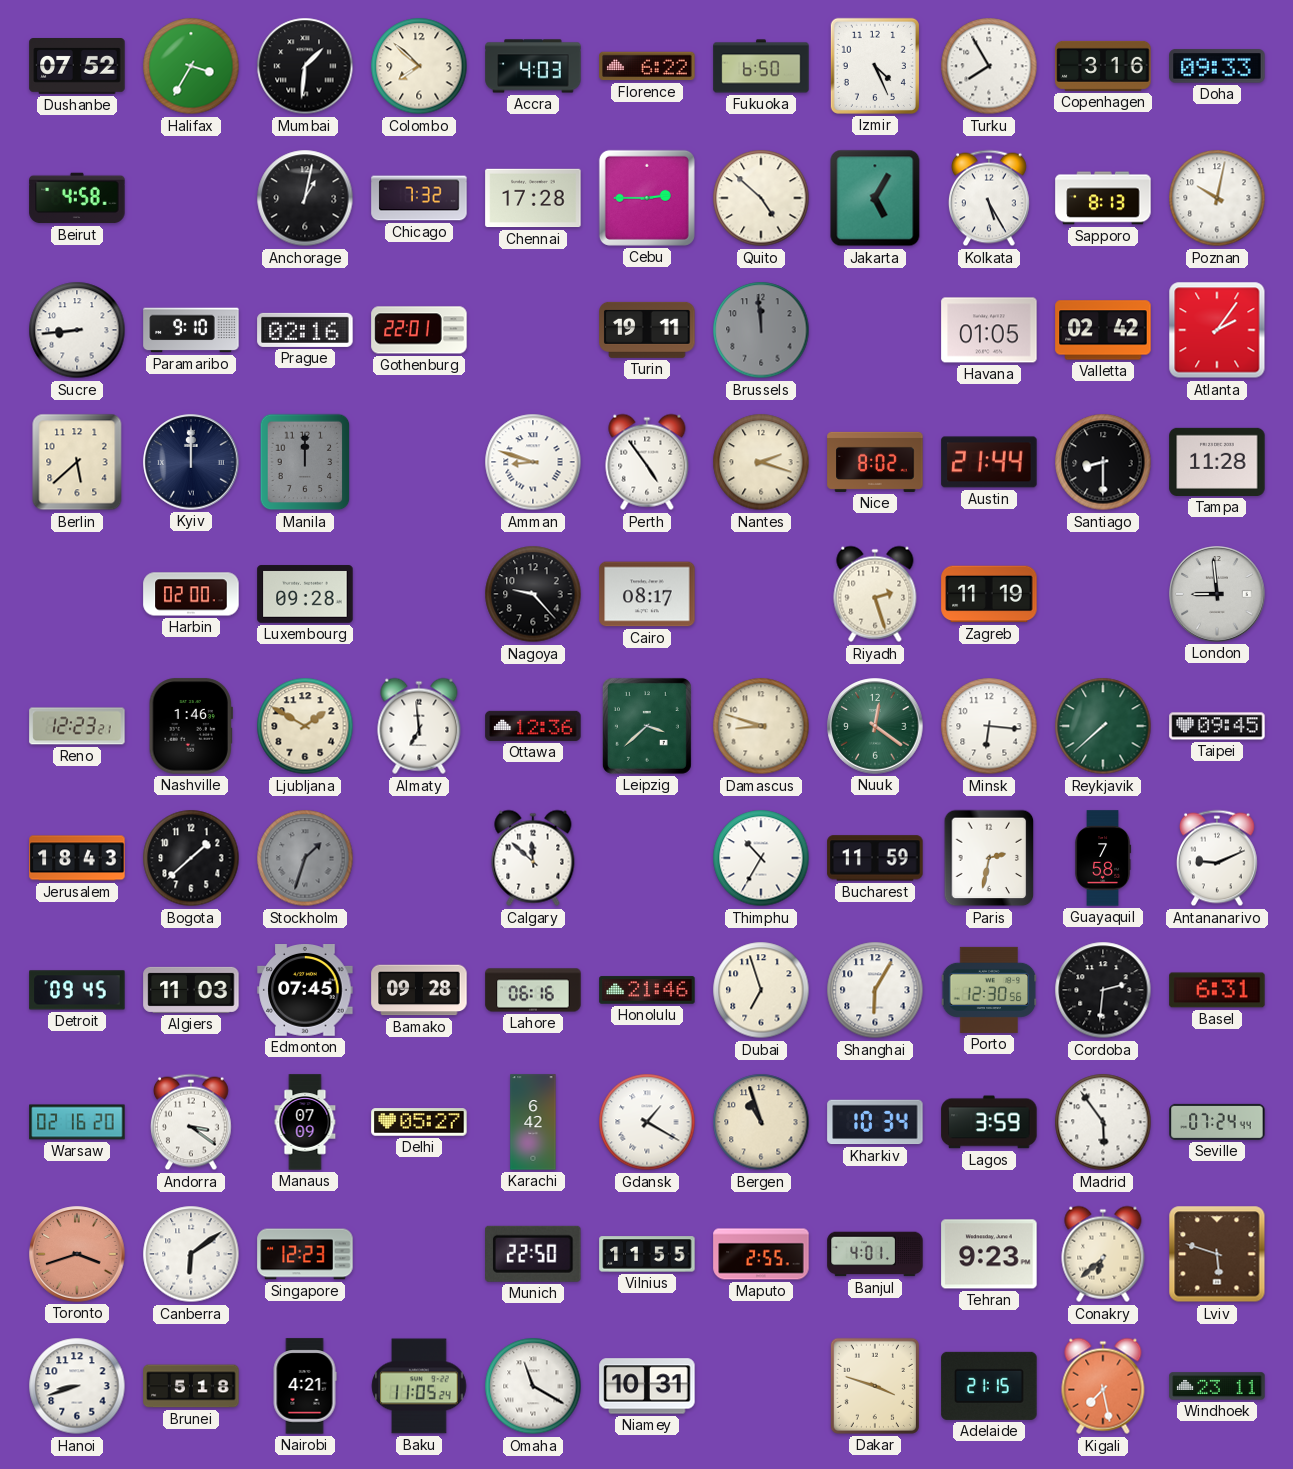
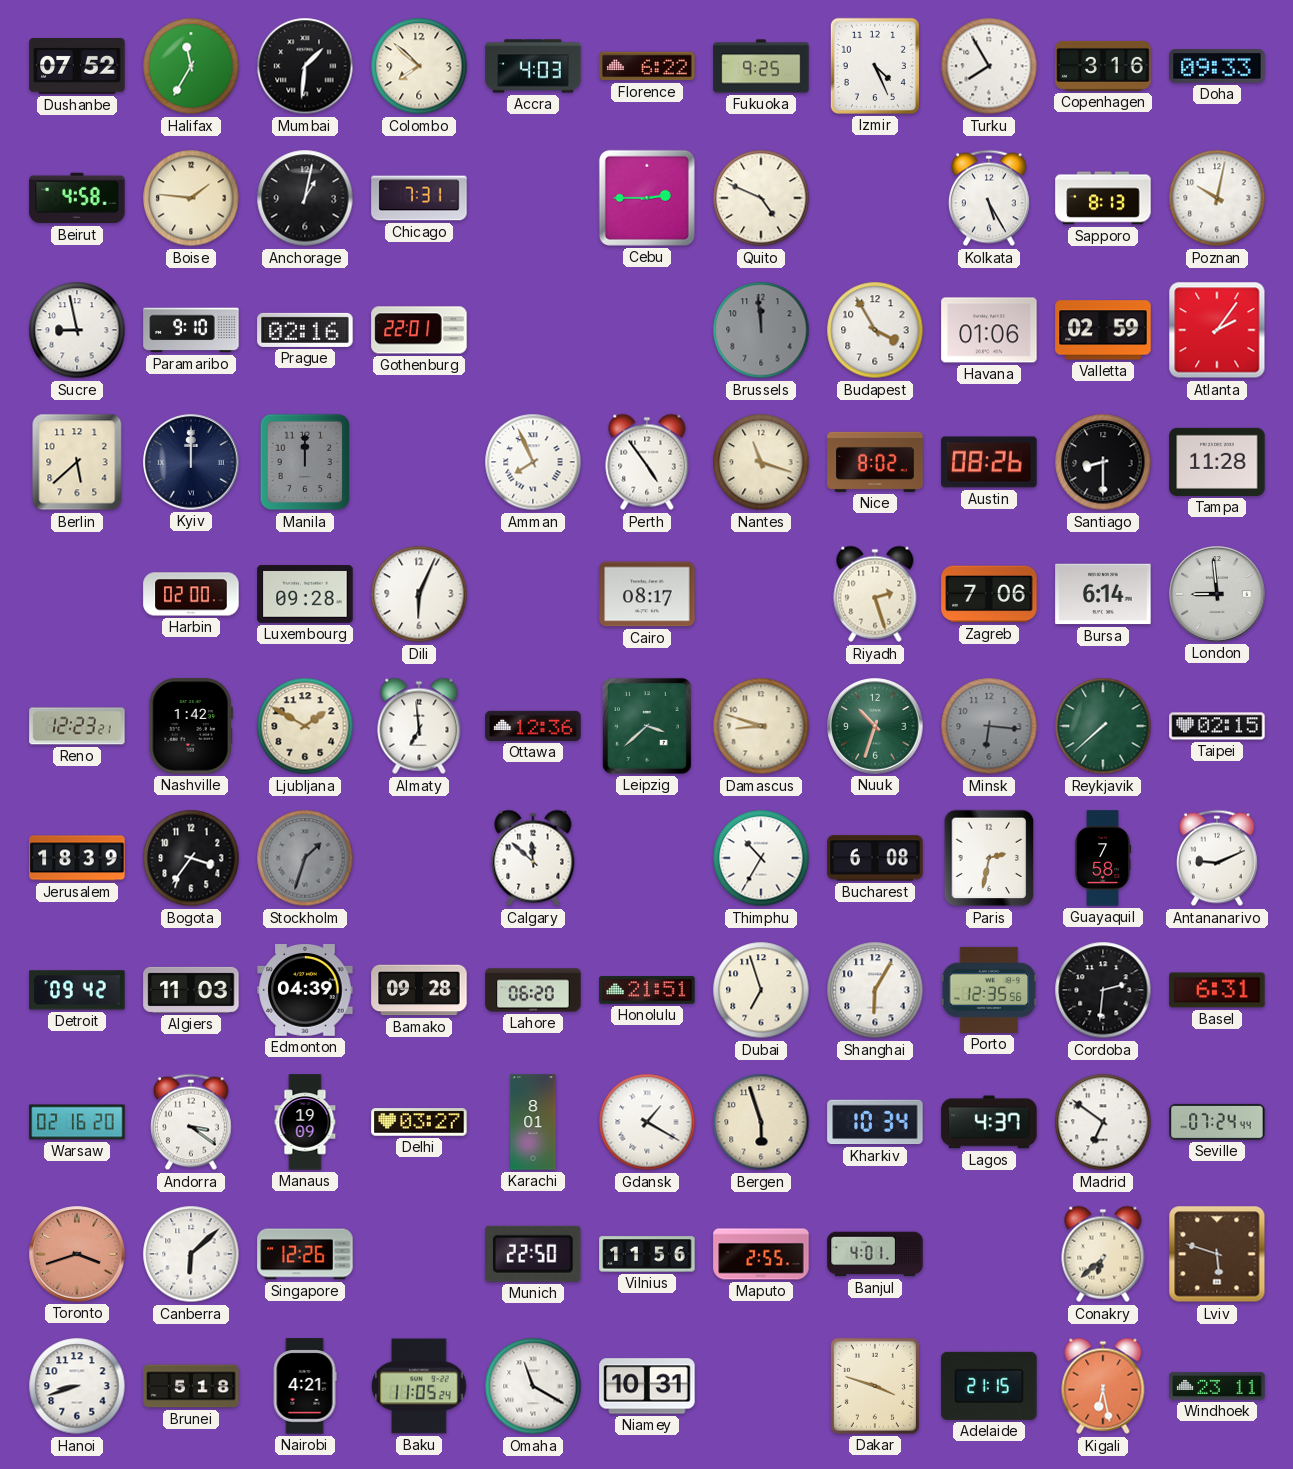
Halifax: 3:35 -> 11:35
Fukuoka: 6:50 -> 9:25
Boise: none -> 1:46
Chicago: 7:32 -> 7:31
Chennai: 17:28 -> none
Quito: 4:52 -> 4:49
Jakarta: 5:05 -> none
Sucre: 8:44 -> 8:58
Turin: 19:11 -> none
Budapest: none -> 3:55
Havana: 01:05 -> 01:06
Valletta: 02:42 -> 02:59
Amman: 8:48 -> 7:56
Nantes: 2:18 -> 11:18
Austin: 21:44 -> 08:26
Dili: none -> 6:04
Nagoya: 9:23 -> none
Zagreb: 11:19 -> 7:06
Bursa: none -> 6:14
Nashville: 1:46 -> 1:42
Nuuk: 12:21 -> 10:33
Minsk dial: white -> grey
Taipei: 09:45 -> 02:15
Jerusalem: 18:43 -> 18:39
Bogota: 1:38 -> 3:36
Bucharest: 11:59 -> 6:08
Detroit: 09:45 -> 09:42
Edmonton: 07:45 -> 04:39
Lahore: 06:16 -> 06:20
Honolulu: 21:46 -> 21:51
Porto: 12:30 -> 12:35
Manaus: 07:09 -> 19:09
Delhi: 05:27 -> 03:27
Karachi: 6:42 -> 8:01
Bergen: 10:57 -> 5:57
Lagos: 3:59 -> 4:37
Madrid: 5:54 -> 6:51
Canberra: 6:09 -> 6:08
Singapore: 12:23 -> 12:26
Vilnius: 11:55 -> 11:56
Tehran: 9:23 -> none
Kigali: 7:28 -> 6:28
